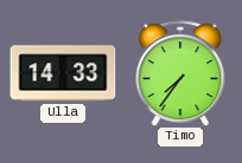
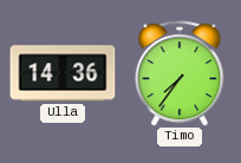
Ulla: 14:33 -> 14:36
